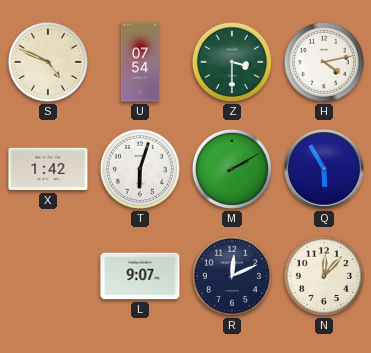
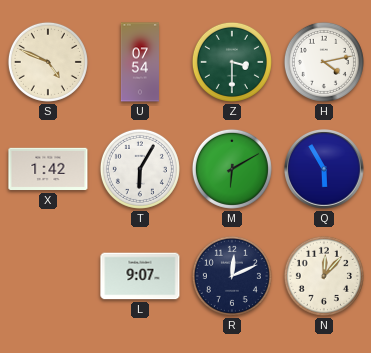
T: 6:03 -> 6:05
M: 2:10 -> 6:10
